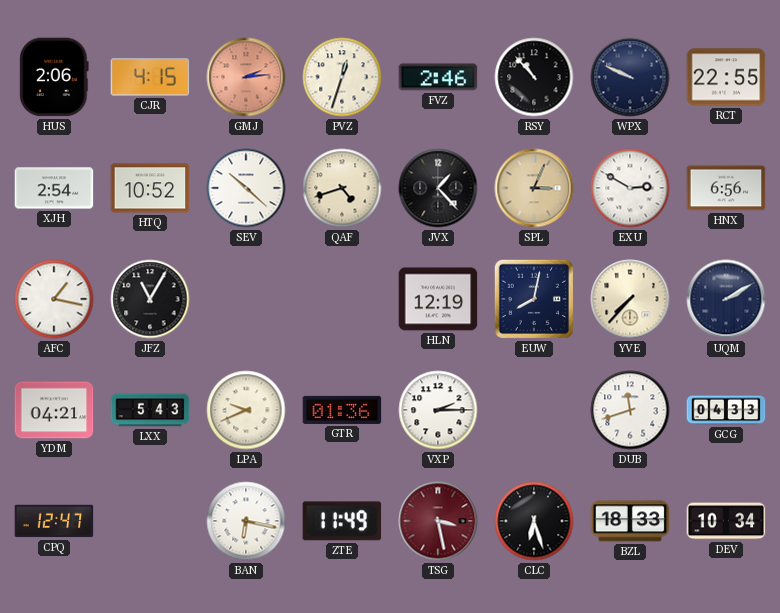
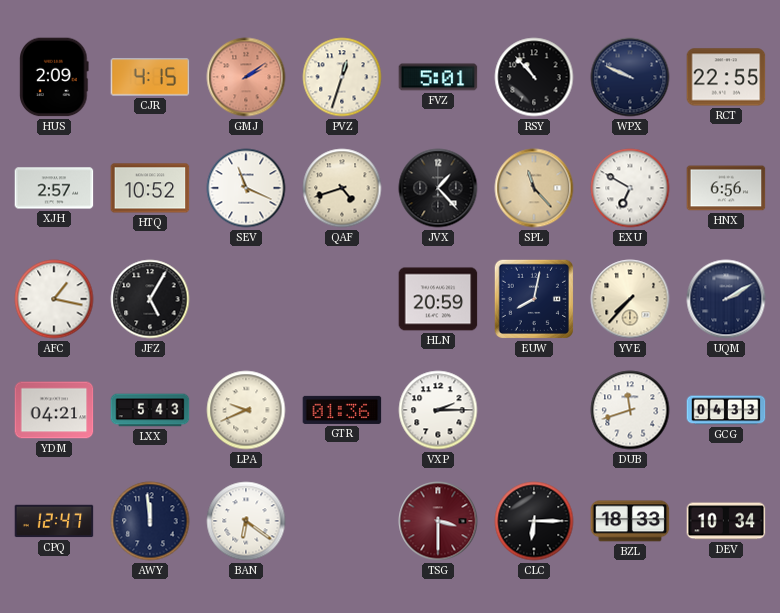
HUS: 2:06 -> 2:09
GMJ: 2:14 -> 2:09
FVZ: 2:46 -> 5:01
XJH: 2:54 -> 2:57
SEV: 10:22 -> 11:19
SPL: 3:04 -> 11:23
EXU: 2:50 -> 6:50
JFZ: 11:05 -> 5:05
HLN: 12:19 -> 20:59
AWY: none -> 11:59
BAN: 6:17 -> 6:21
ZTE: 11:49 -> none
TSG: 3:28 -> 3:30
CLC: 6:27 -> 6:15
